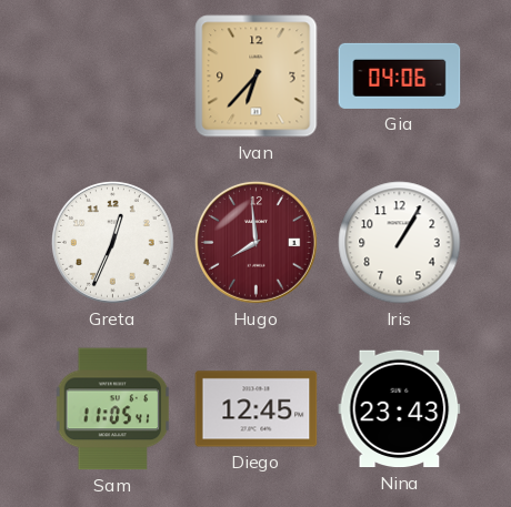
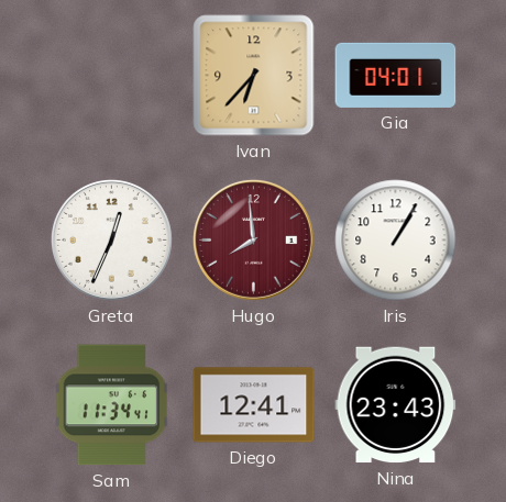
Gia: 04:06 -> 04:01
Sam: 11:05 -> 11:34
Diego: 12:45 -> 12:41
